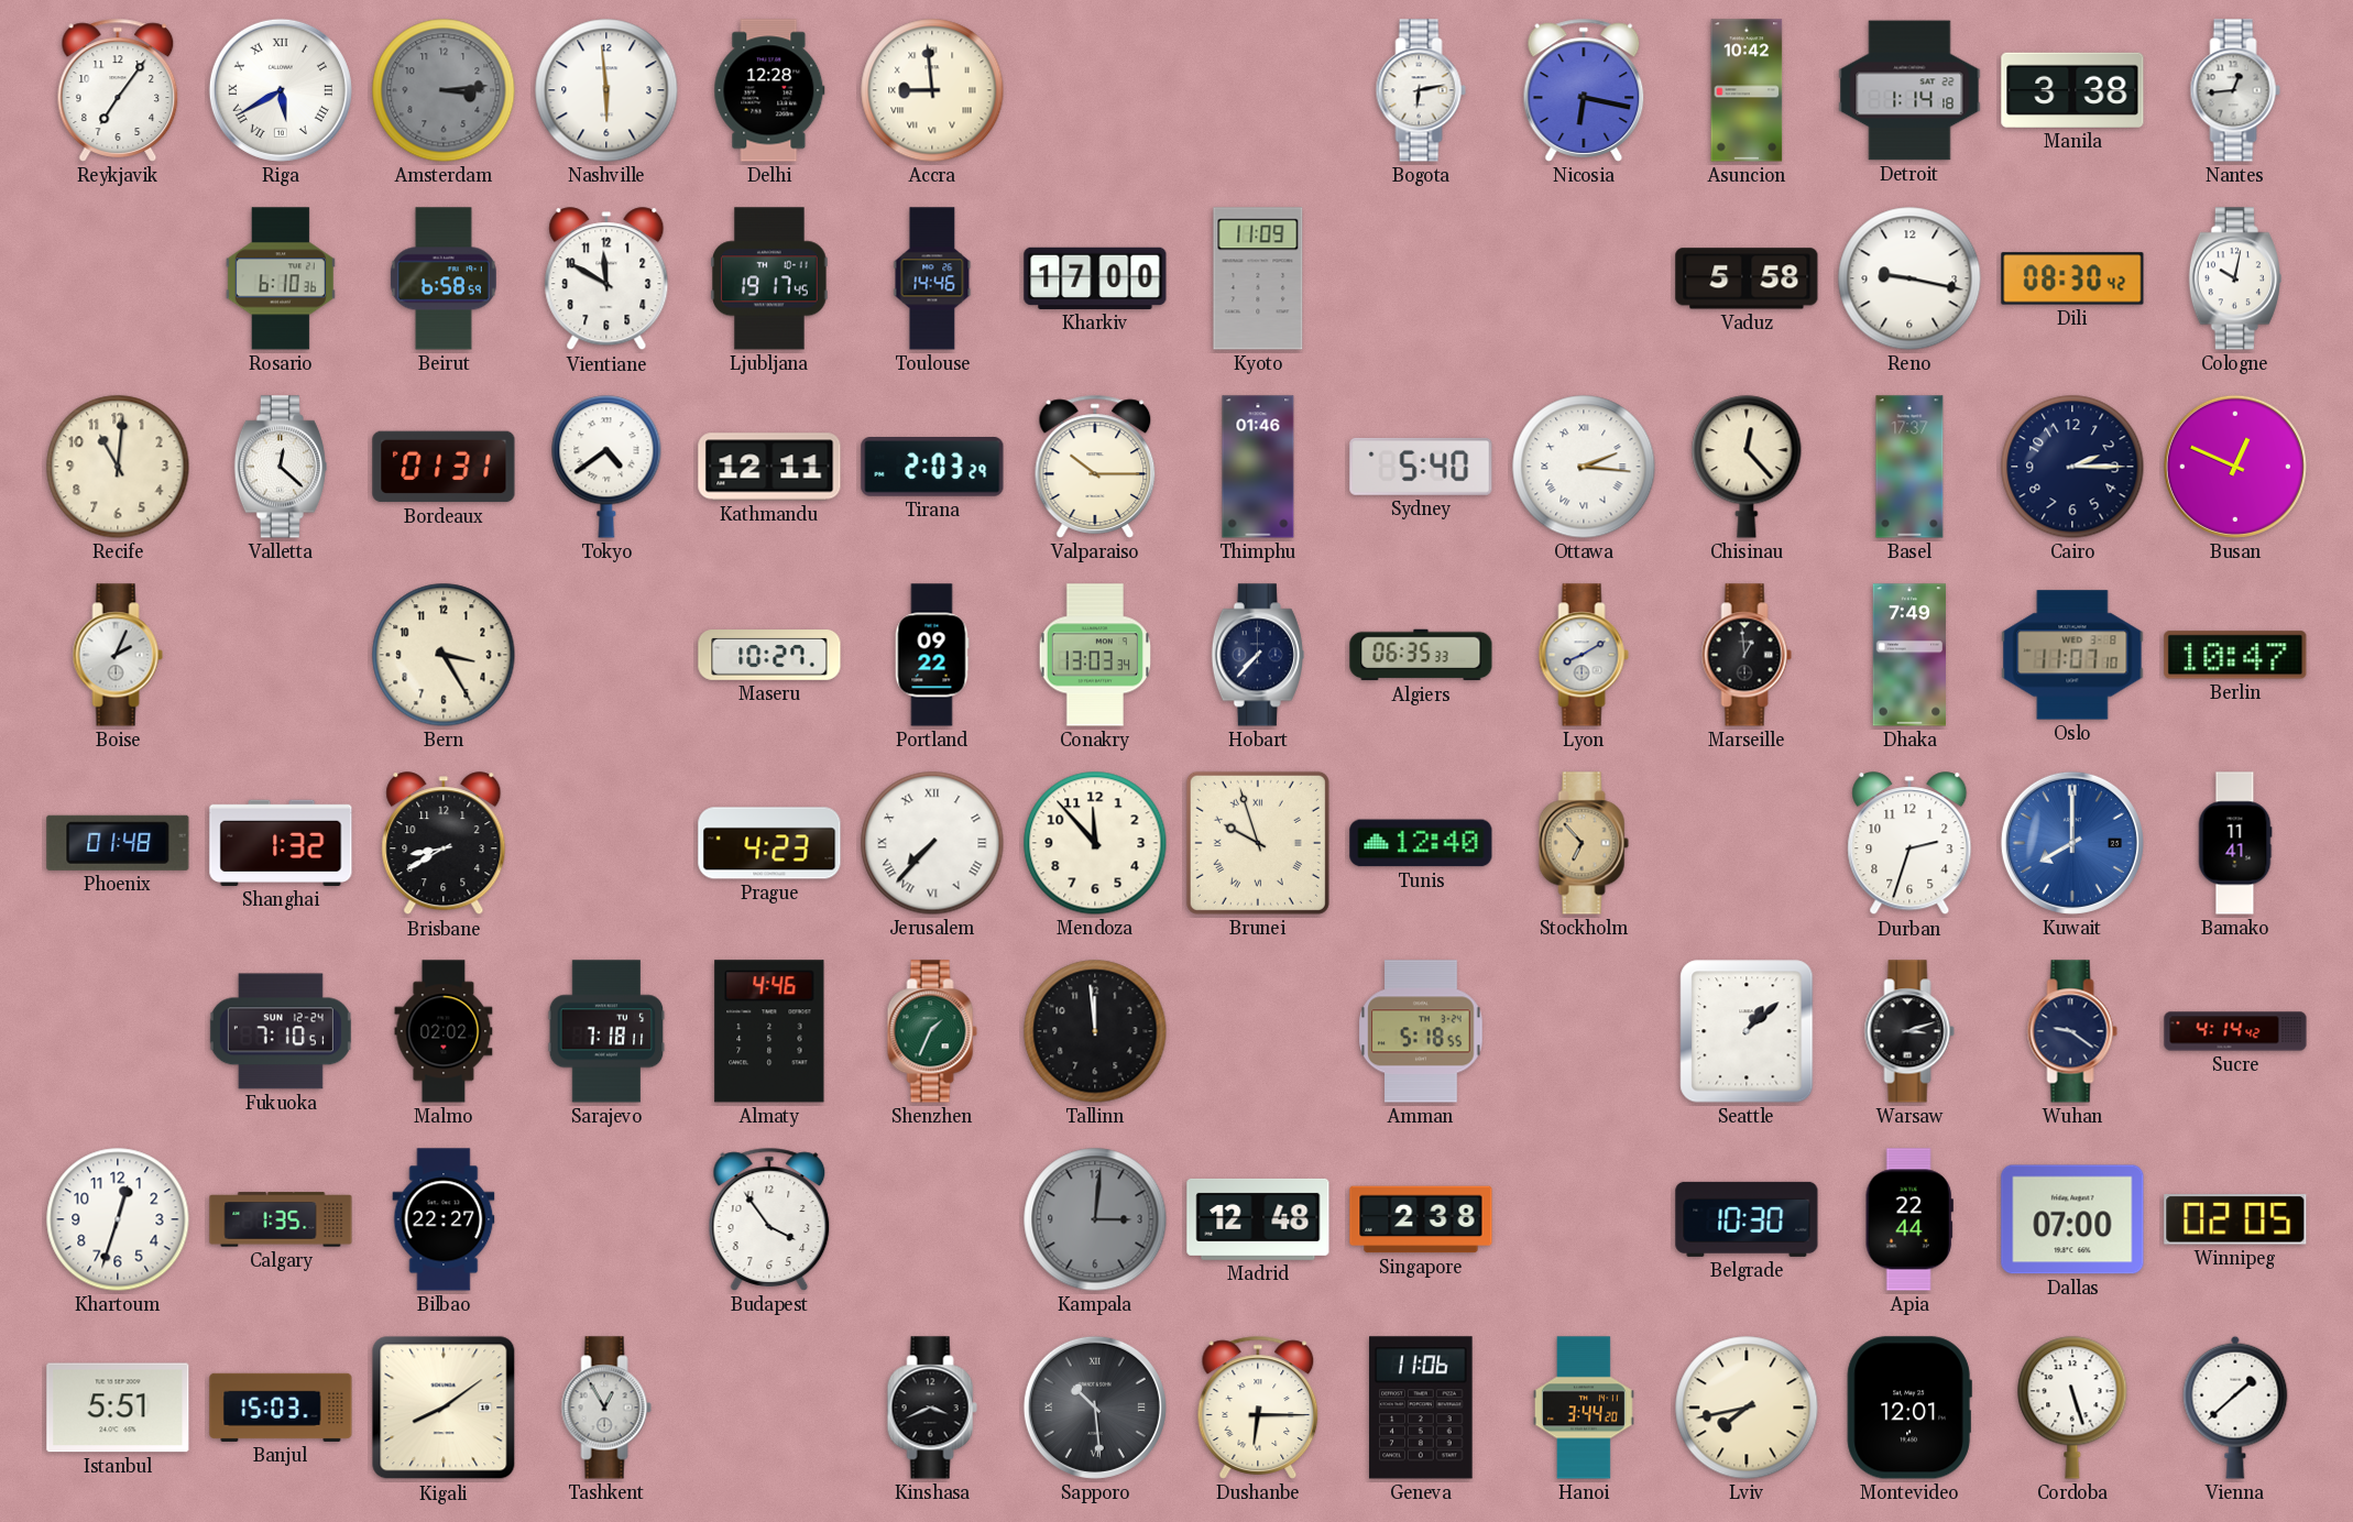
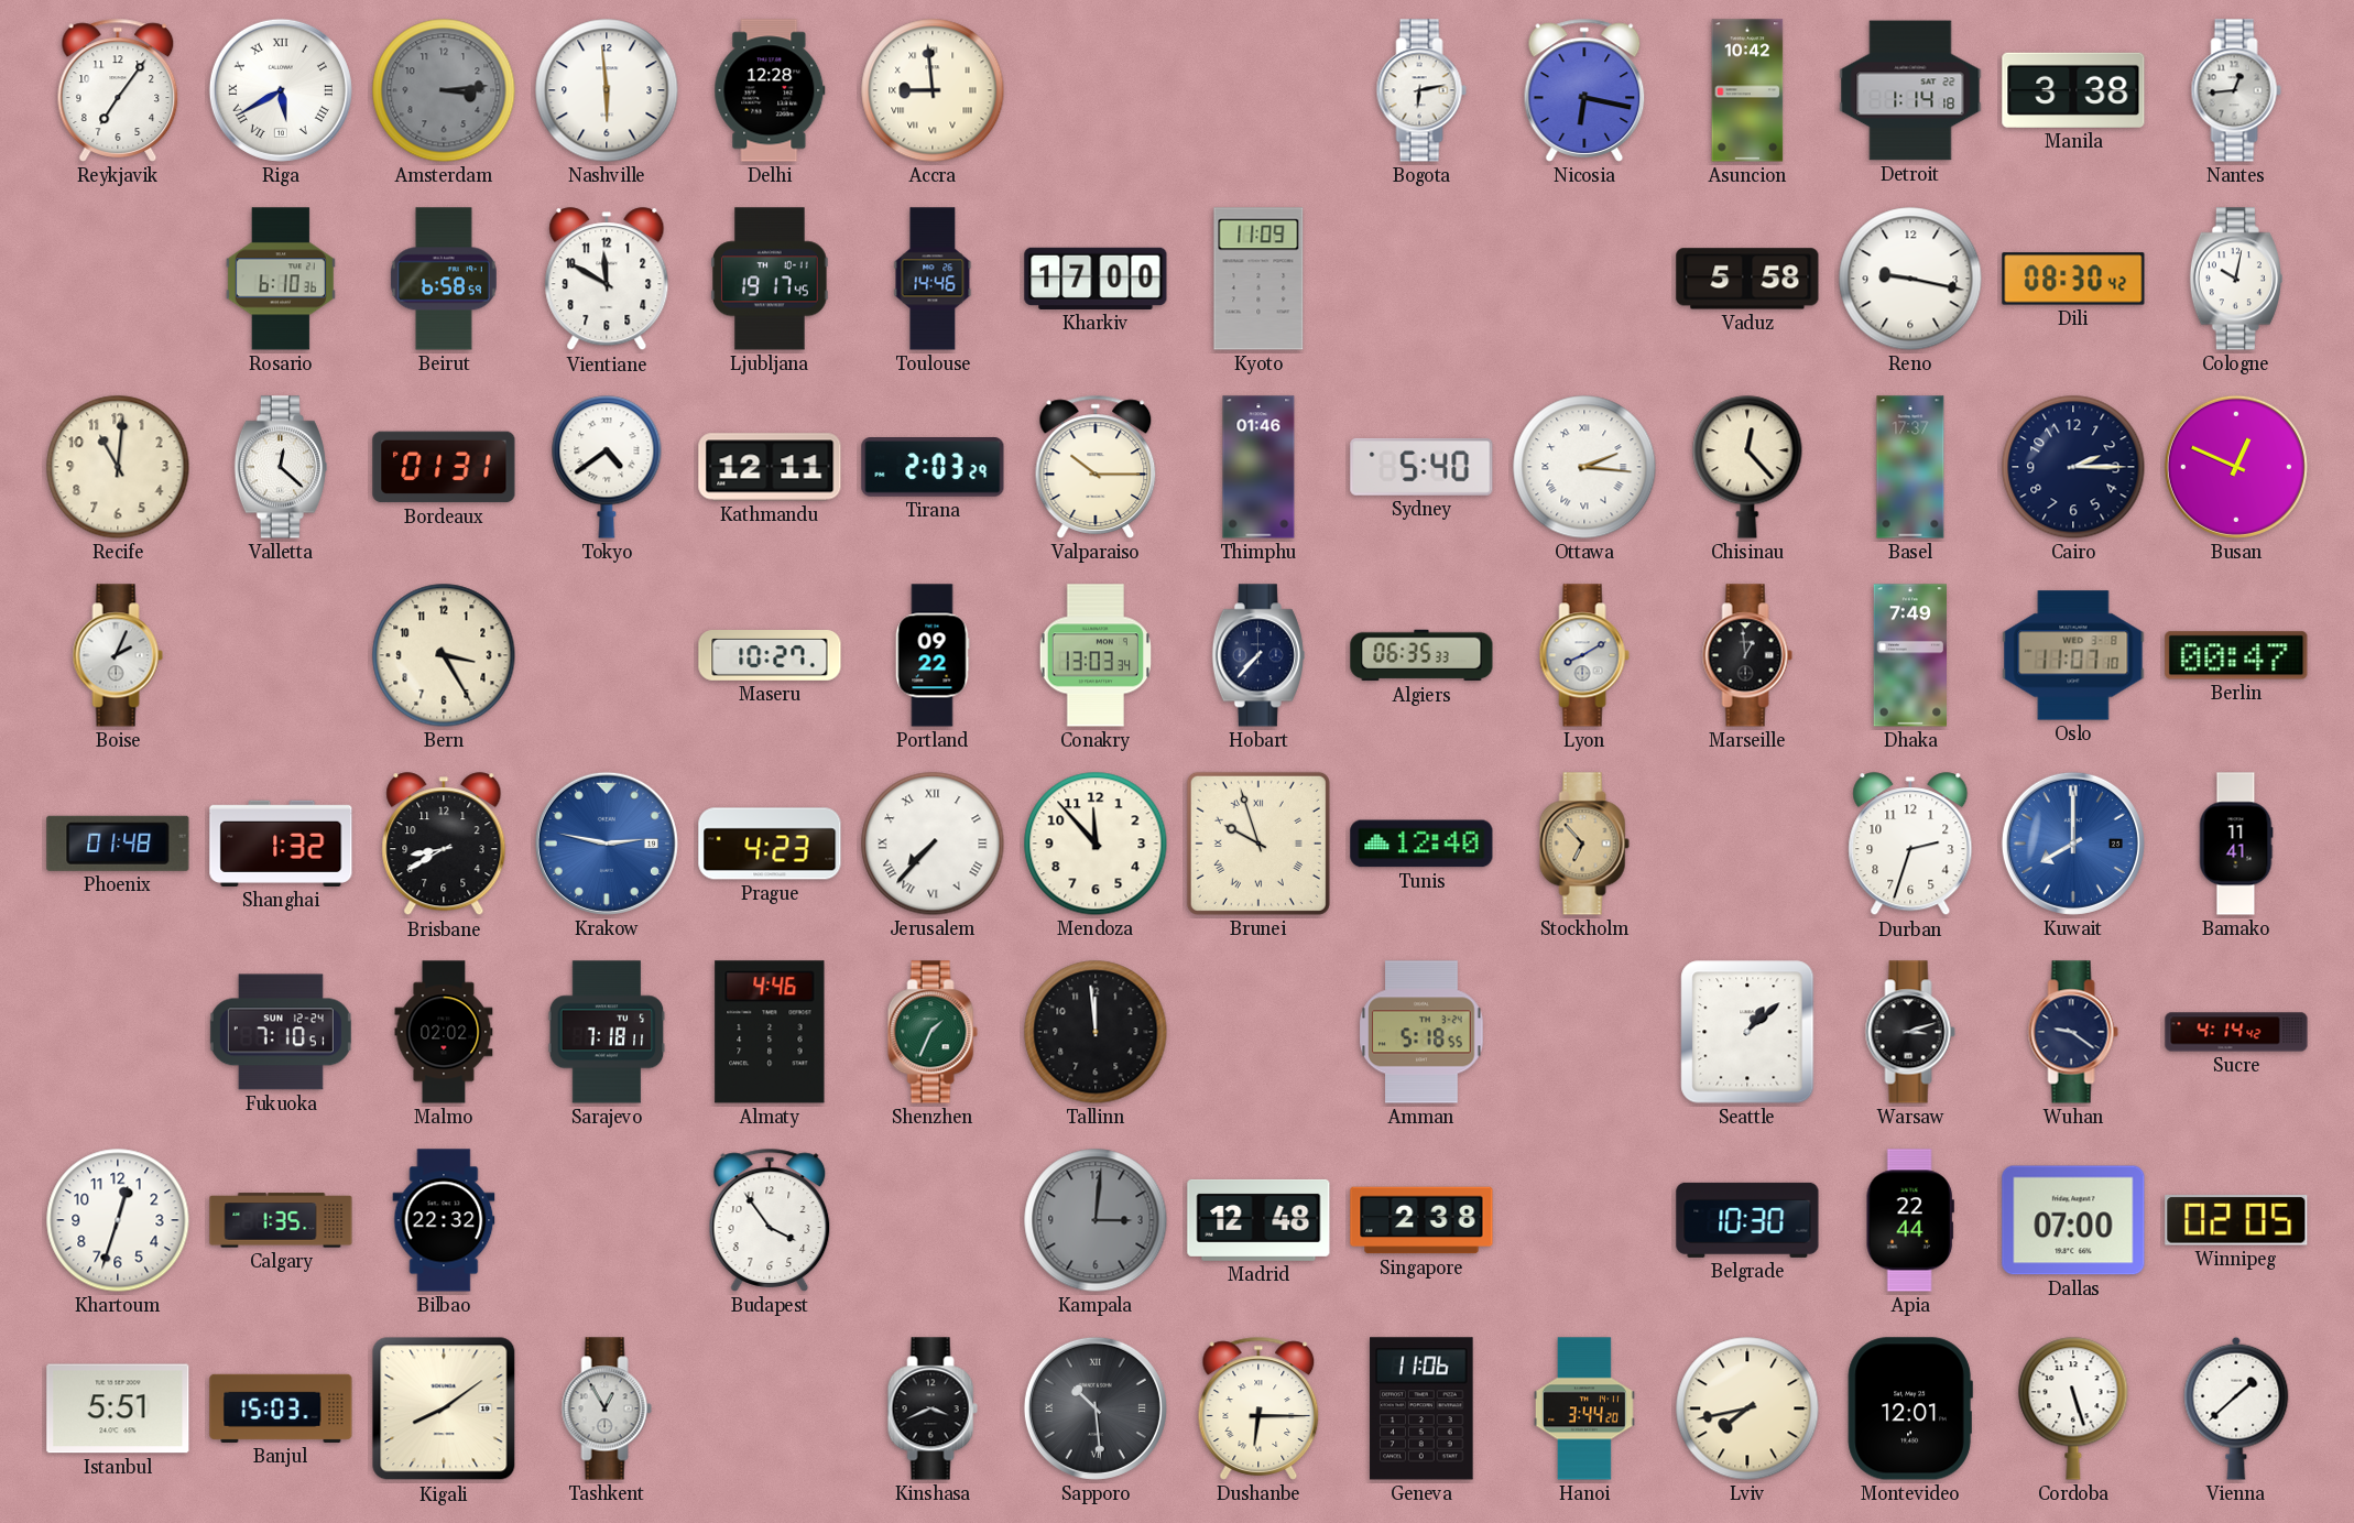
Berlin: 10:47 -> 00:47
Krakow: none -> 2:47
Bilbao: 22:27 -> 22:32
